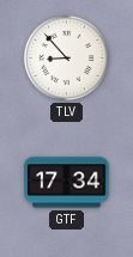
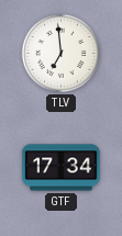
TLV: 8:53 -> 6:59
